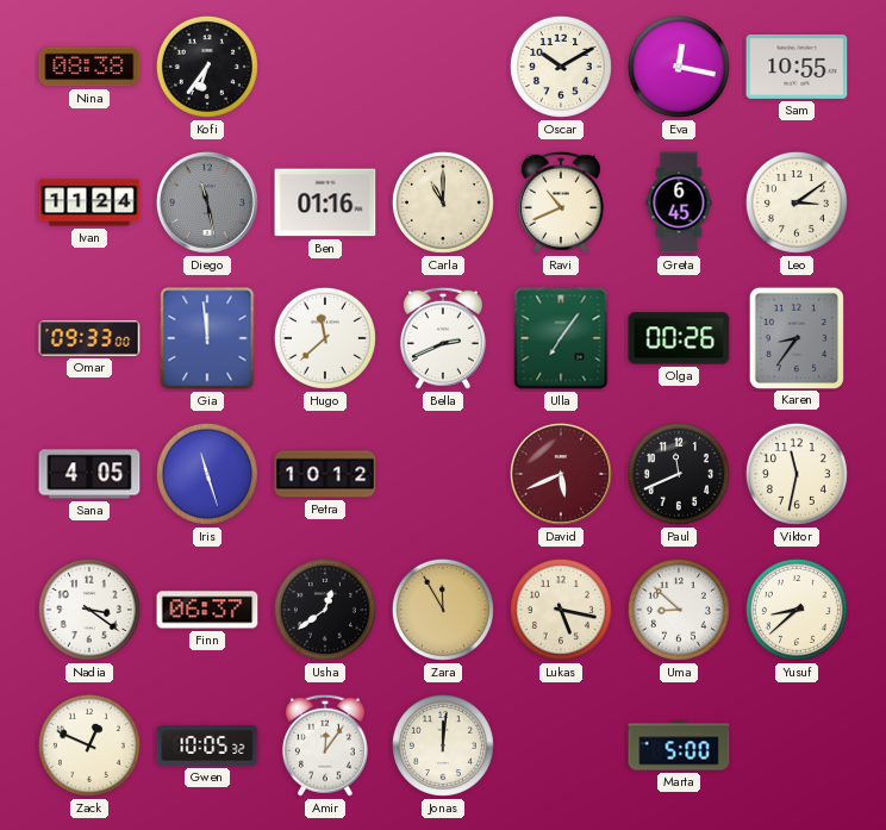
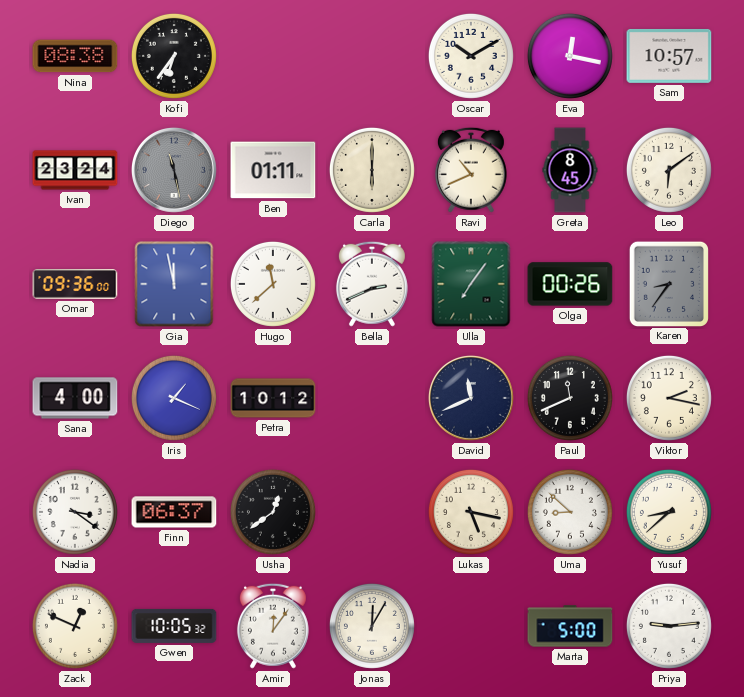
Sam: 10:55 -> 10:57
Ivan: 11:24 -> 23:24
Ben: 01:16 -> 01:11
Carla: 11:00 -> 6:00
Greta: 6:45 -> 8:45
Leo: 3:09 -> 6:09
Omar: 09:33 -> 09:36
Gia: 11:59 -> 11:58
Sana: 4:05 -> 4:00
Iris: 11:27 -> 1:19
David: 5:41 -> 11:41
David dial: burgundy -> navy
Viktor: 11:32 -> 2:17
Zara: 11:55 -> none
Jonas: 12:01 -> 12:05
Priya: none -> 9:14
